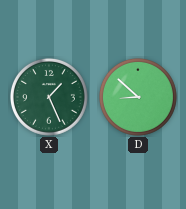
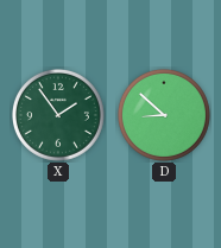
X: 1:26 -> 1:54
